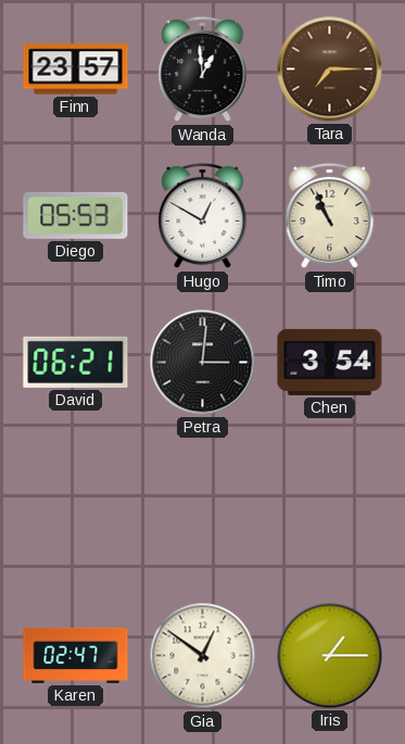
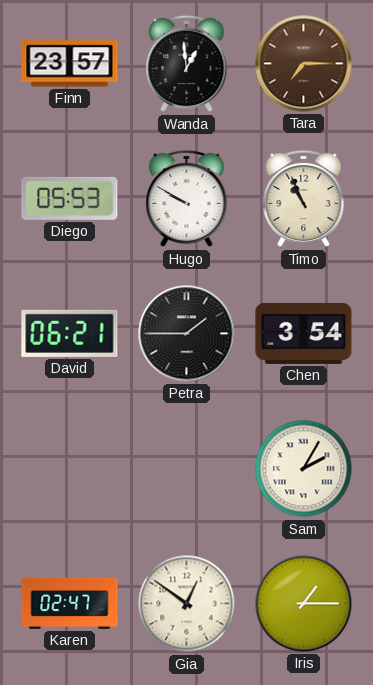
Hugo: 12:50 -> 9:50
Petra: 3:01 -> 1:45
Sam: none -> 2:05
